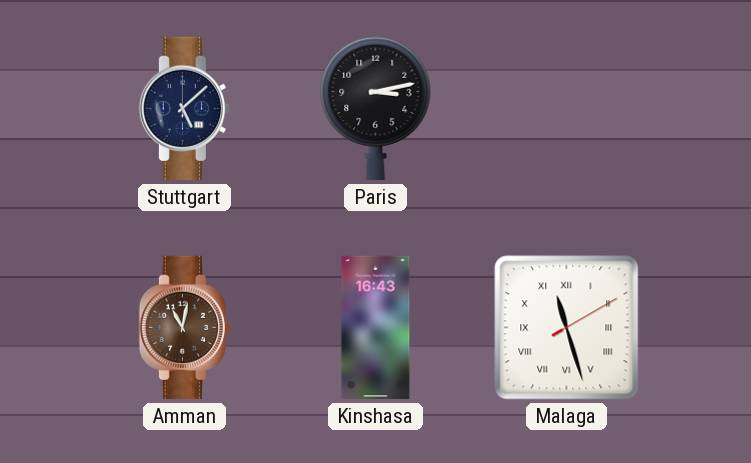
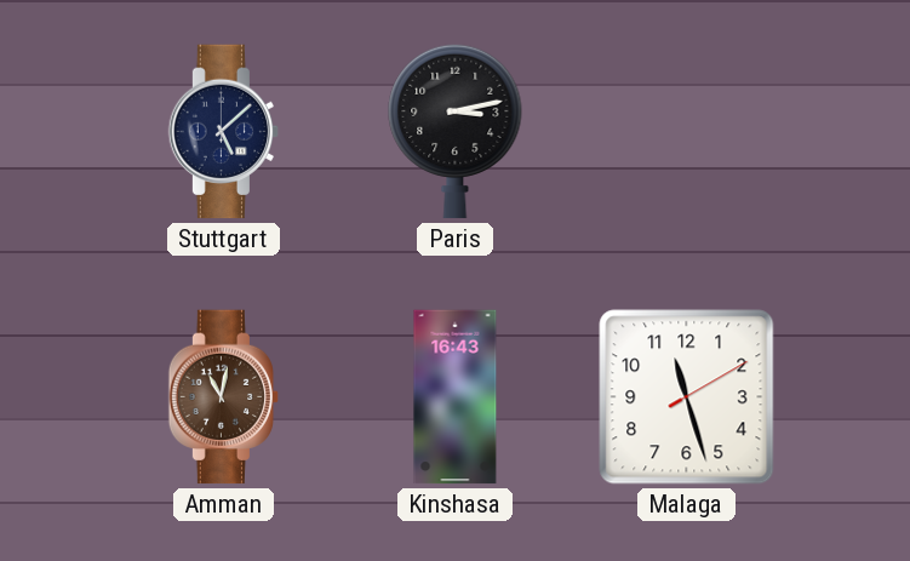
Malaga numerals: Roman -> Arabic
